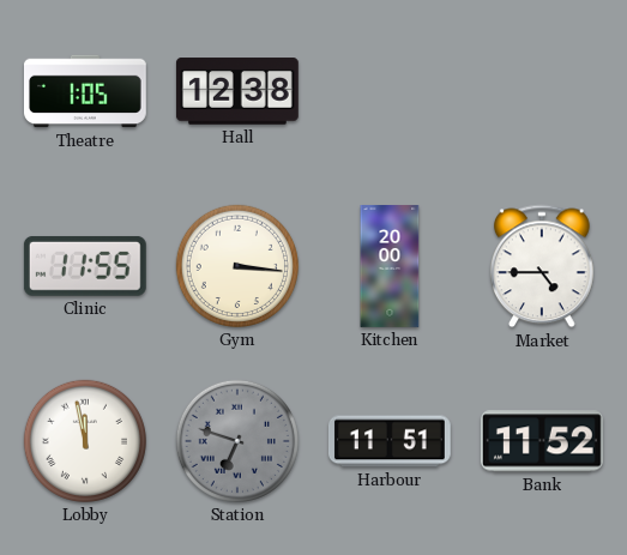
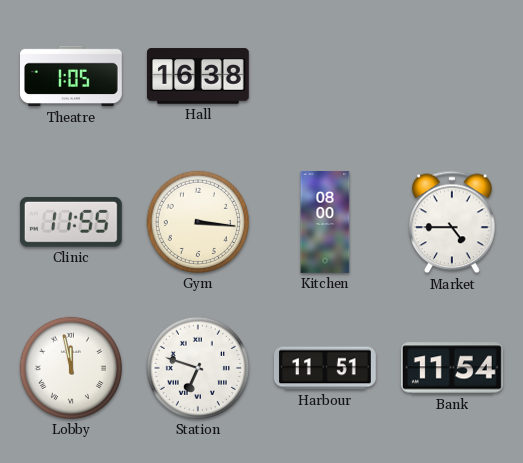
Hall: 12:38 -> 16:38
Kitchen: 20:00 -> 08:00
Station dial: grey -> white
Bank: 11:52 -> 11:54
